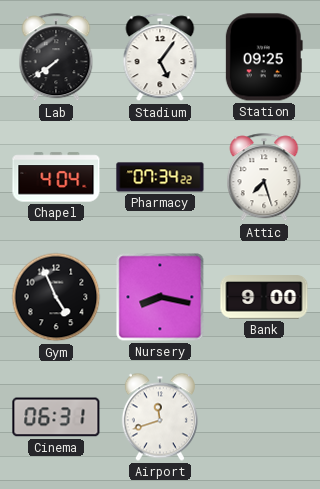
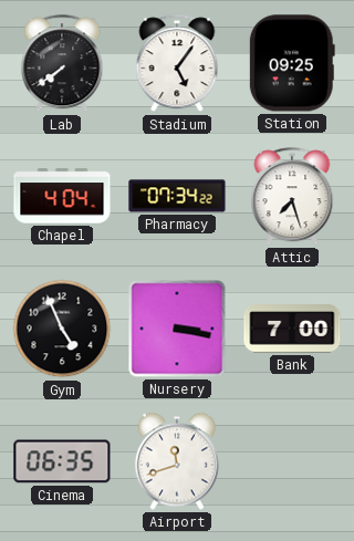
Nursery: 8:17 -> 3:17
Bank: 9:00 -> 7:00
Cinema: 06:31 -> 06:35
